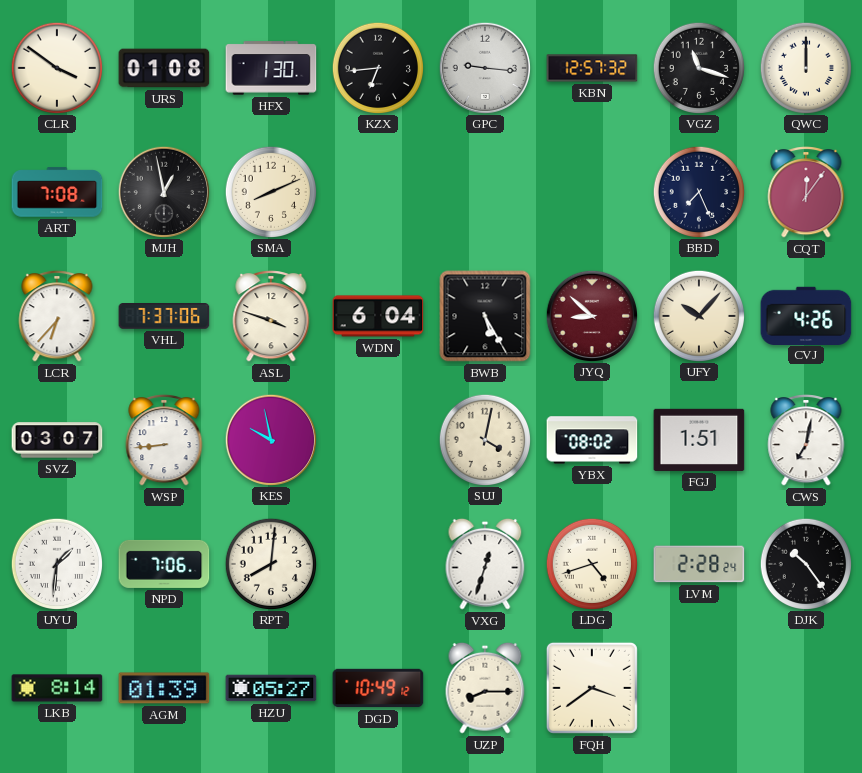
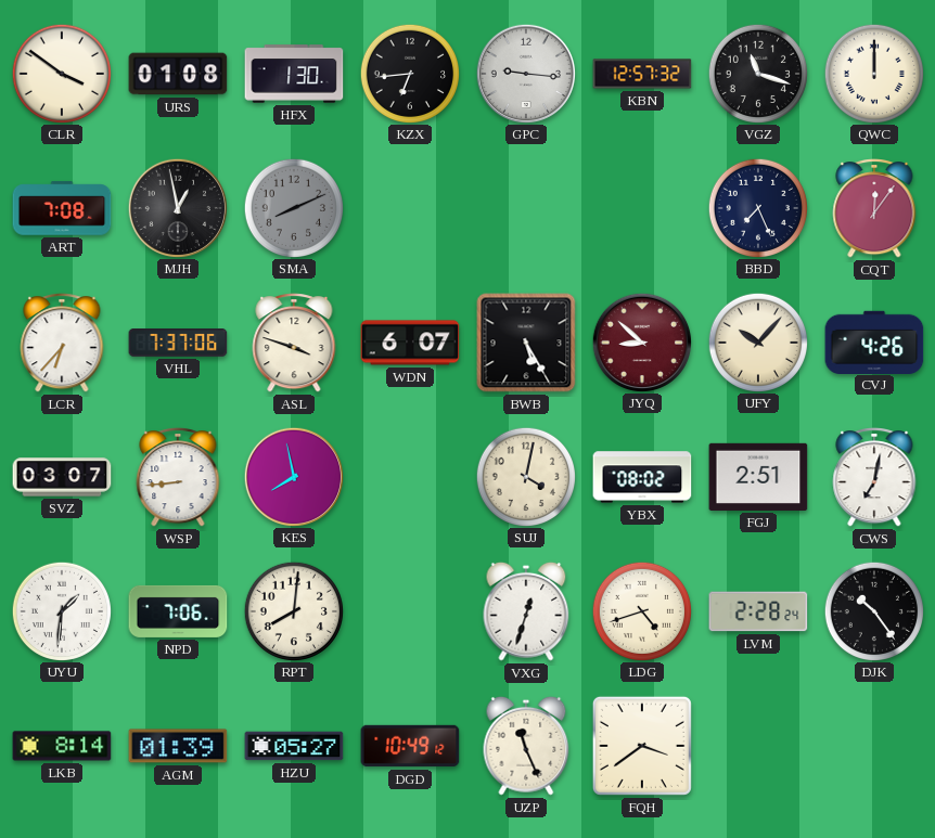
SMA dial: cream -> grey
WDN: 6:04 -> 6:07
KES: 9:58 -> 7:58
FGJ: 1:51 -> 2:51
UZP: 8:15 -> 11:26
